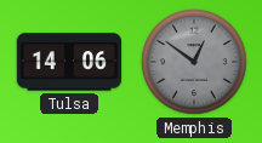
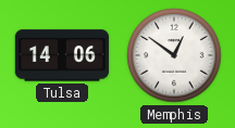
Memphis dial: grey -> white
